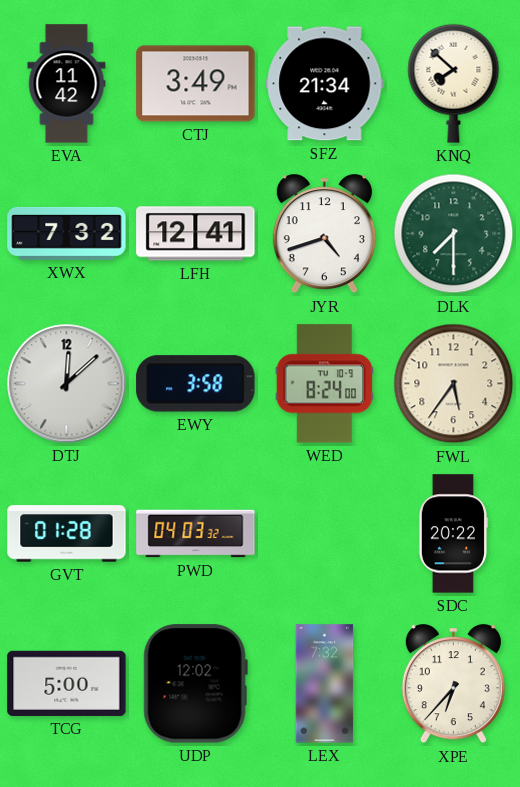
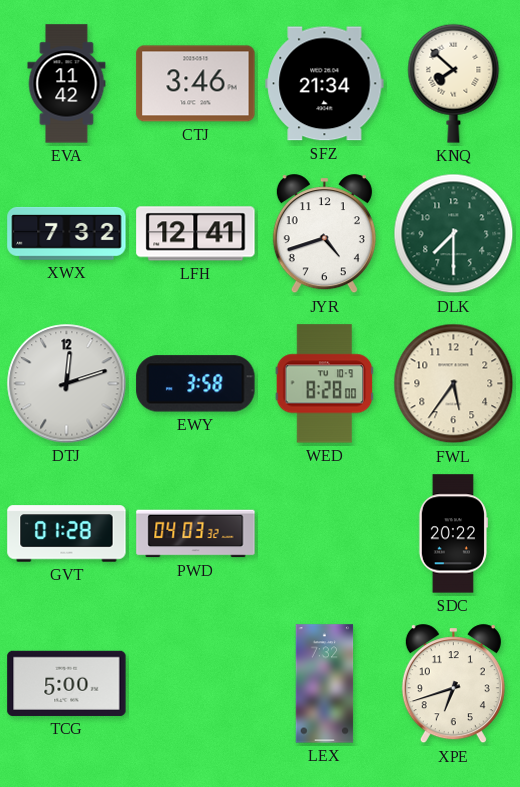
CTJ: 3:49 -> 3:46
DTJ: 12:08 -> 12:12
WED: 8:24 -> 8:28
UDP: 12:02 -> none
XPE: 6:37 -> 6:42
